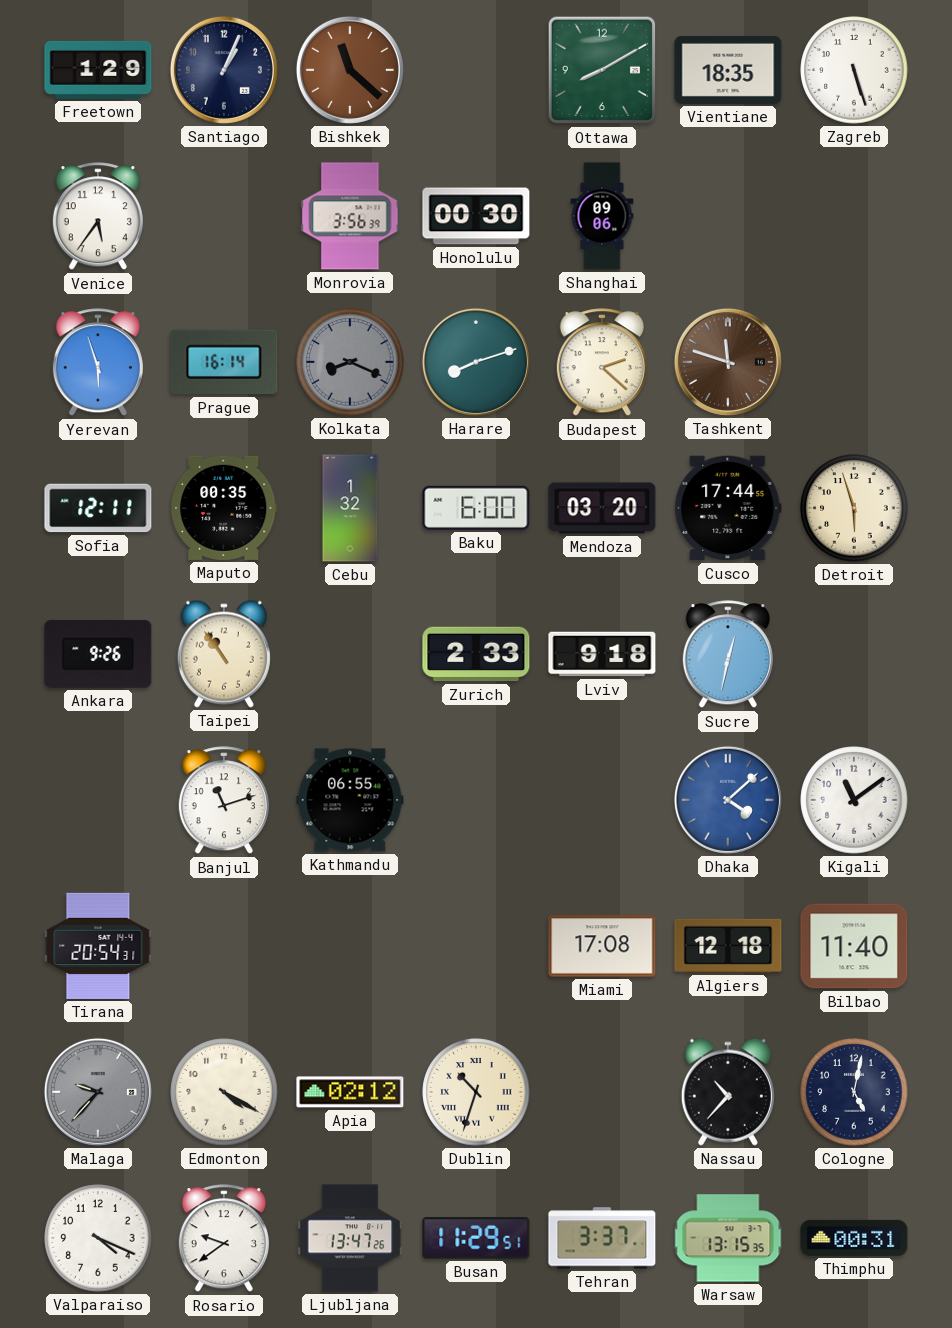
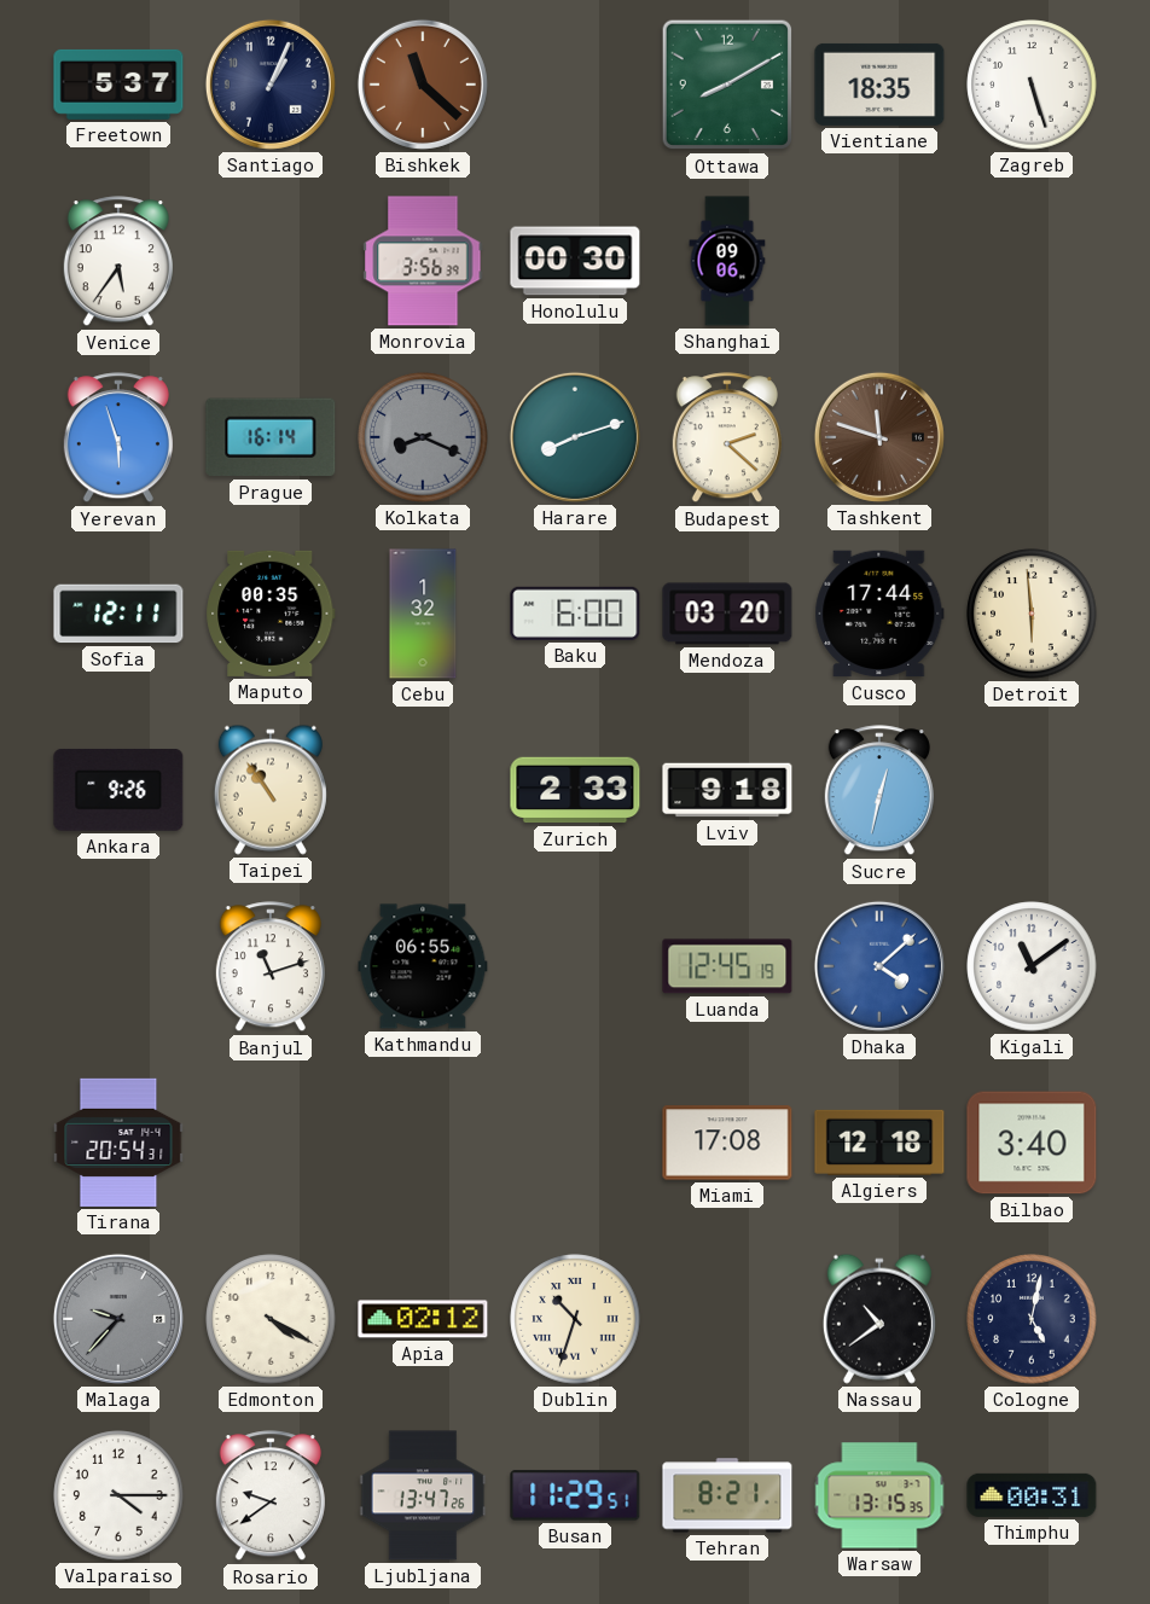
Freetown: 1:29 -> 5:37
Detroit: 5:57 -> 5:59
Luanda: none -> 12:45
Bilbao: 11:40 -> 3:40
Nassau: 10:37 -> 10:39
Valparaiso: 4:19 -> 4:15
Tehran: 3:37 -> 8:21
